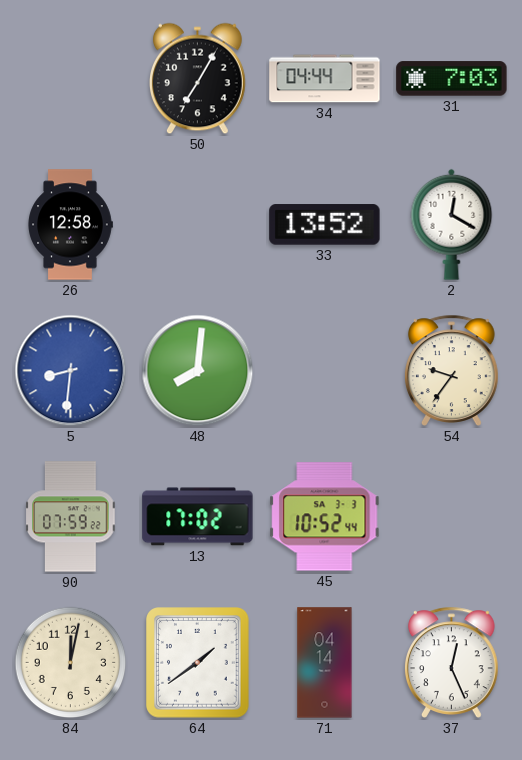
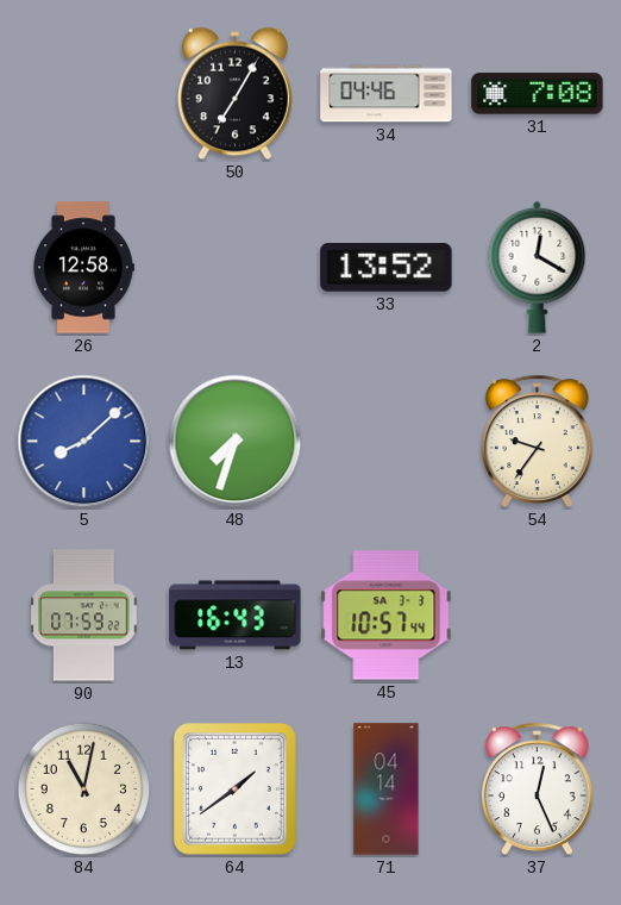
34: 04:44 -> 04:46
31: 7:03 -> 7:08
5: 8:31 -> 8:08
48: 8:01 -> 7:33
13: 17:02 -> 16:43
45: 10:52 -> 10:57
84: 12:02 -> 11:02
